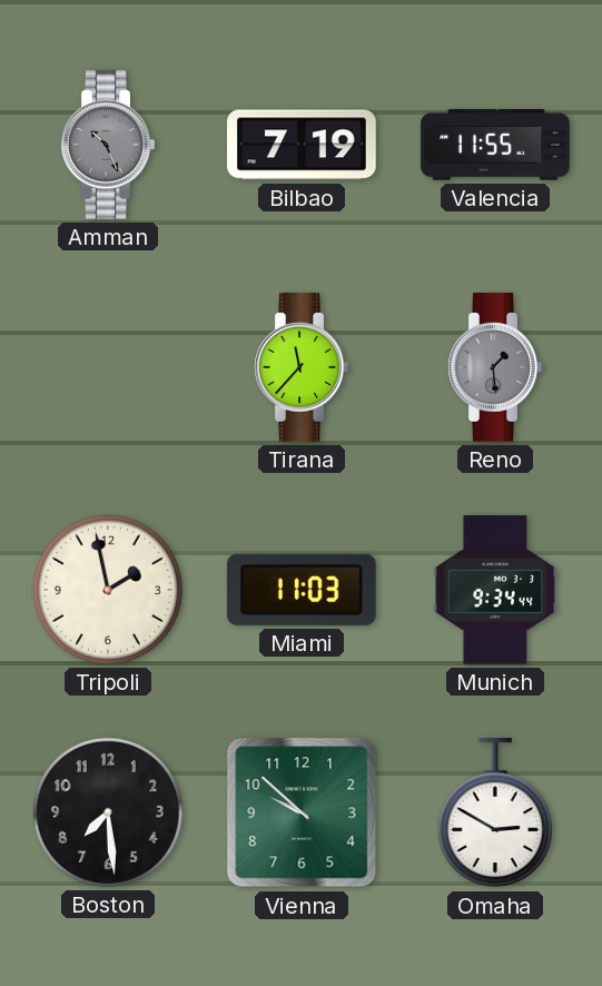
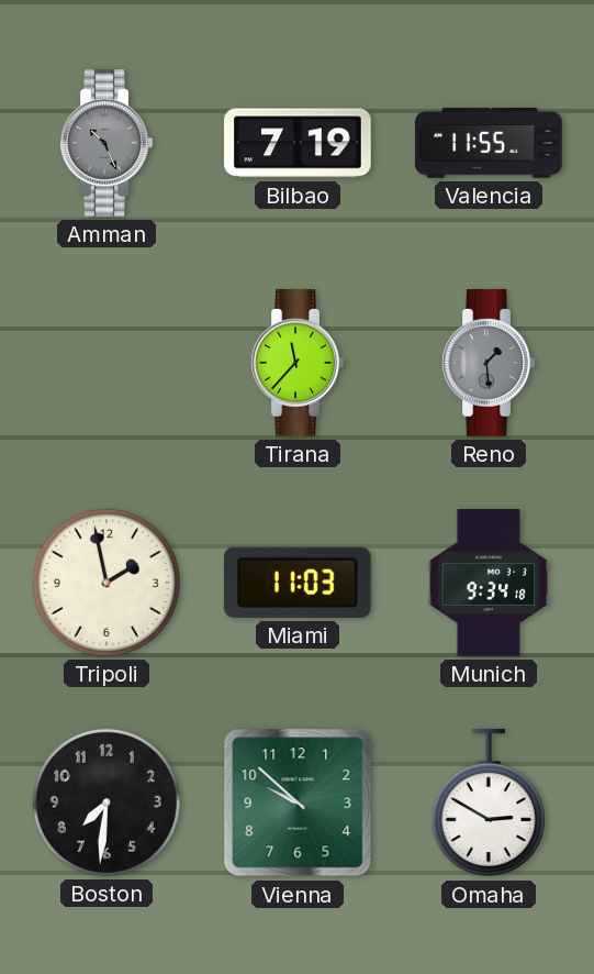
Munich: 9:34:44 -> 9:34:18
Boston: 7:29 -> 7:31
